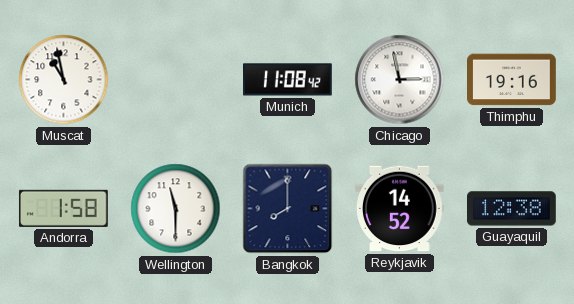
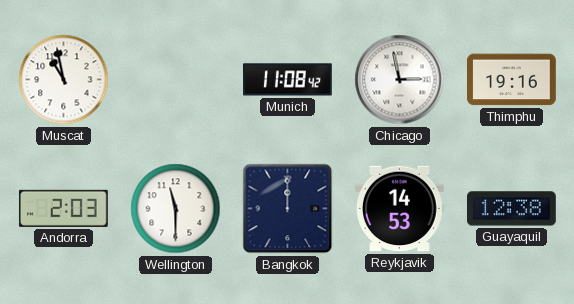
Andorra: 1:58 -> 2:03
Bangkok: 8:00 -> 12:00
Reykjavik: 14:52 -> 14:53
